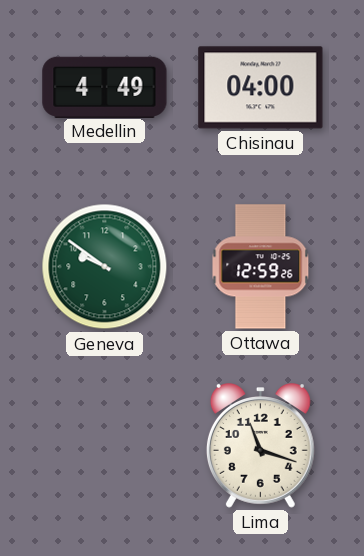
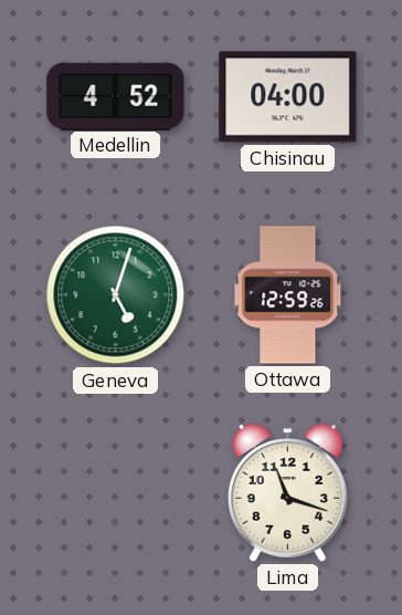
Medellin: 4:49 -> 4:52
Geneva: 9:51 -> 5:03
